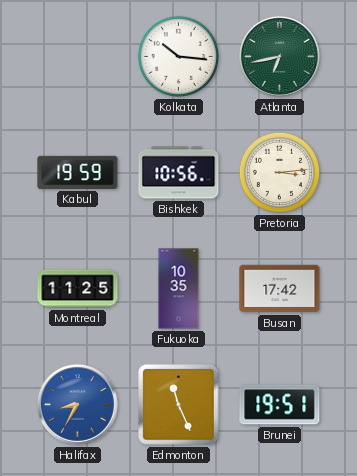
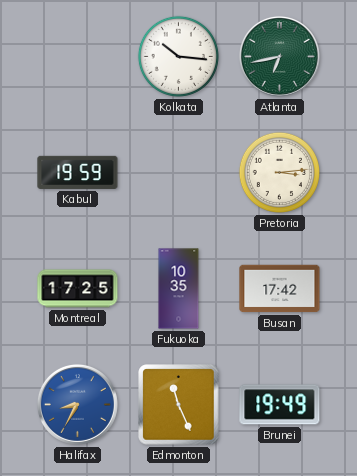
Bishkek: 10:56 -> none
Montreal: 11:25 -> 17:25
Brunei: 19:51 -> 19:49
